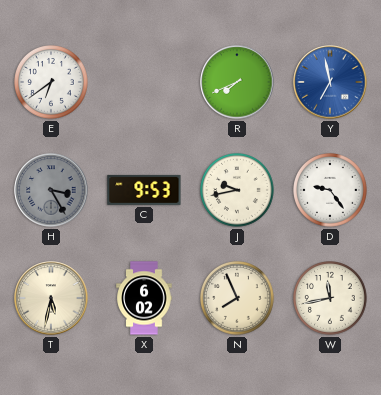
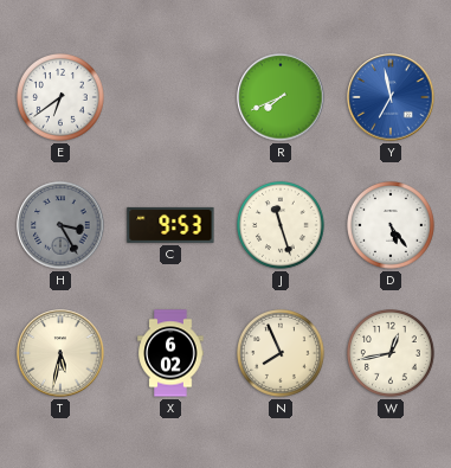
J: 9:43 -> 11:27
D: 9:24 -> 5:24
W: 11:43 -> 12:43
